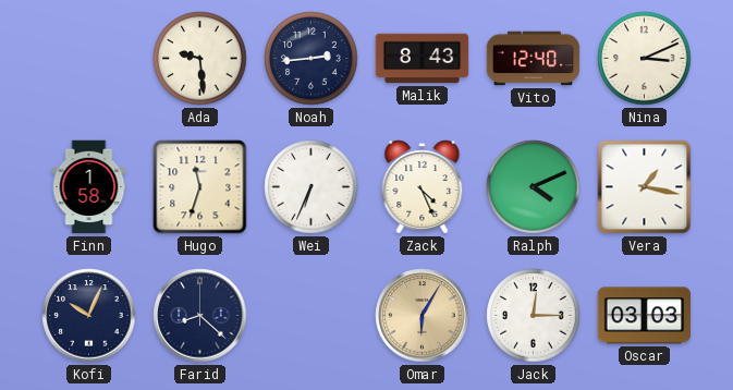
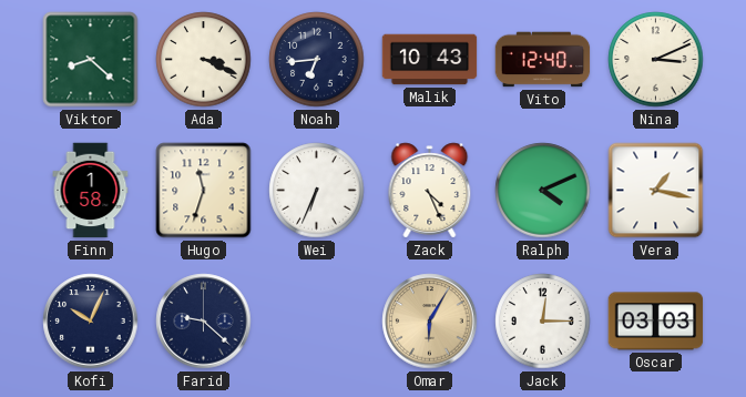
Viktor: none -> 8:22
Ada: 9:29 -> 3:19
Noah: 2:44 -> 6:44
Malik: 8:43 -> 10:43
Farid: 8:22 -> 9:22
